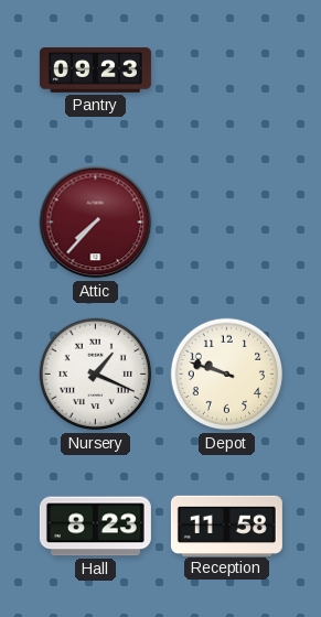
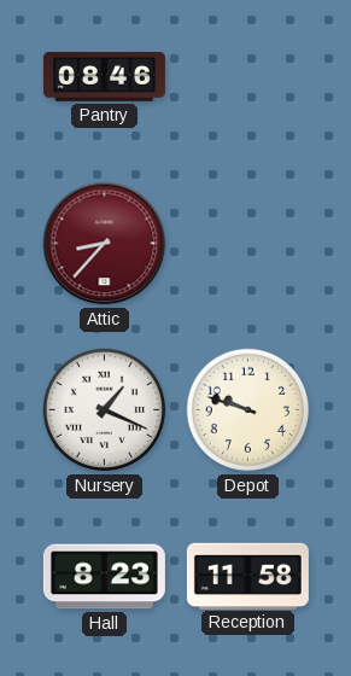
Pantry: 09:23 -> 08:46
Attic: 7:37 -> 8:37
